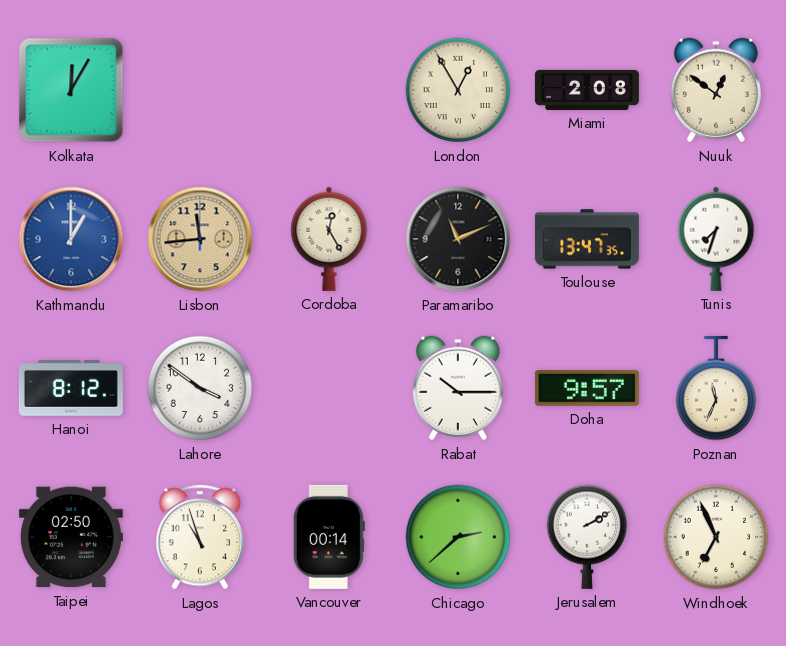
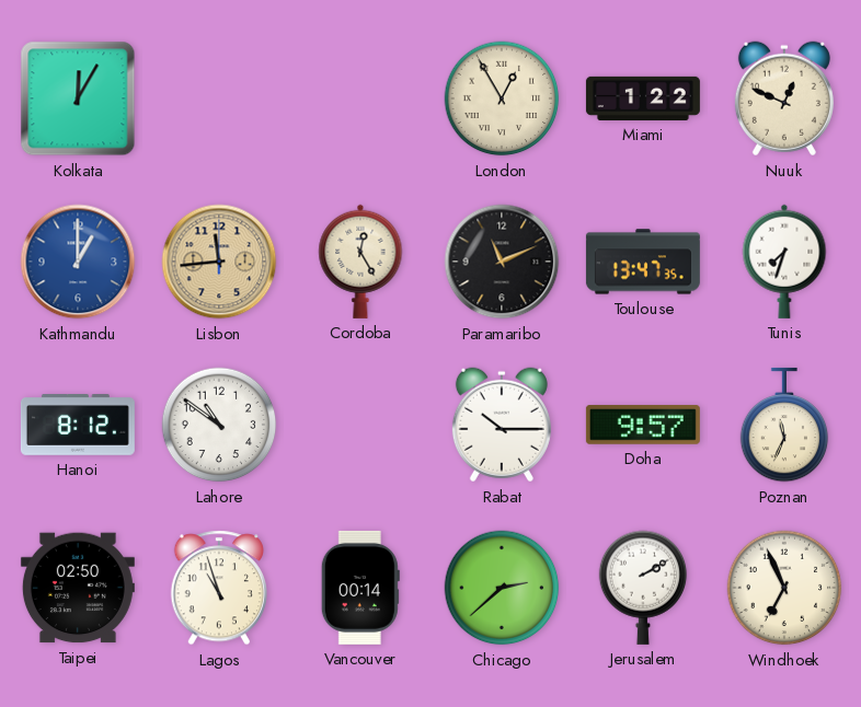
Miami: 2:08 -> 1:22
Nuuk: 12:51 -> 12:49
Lahore: 3:51 -> 10:51
